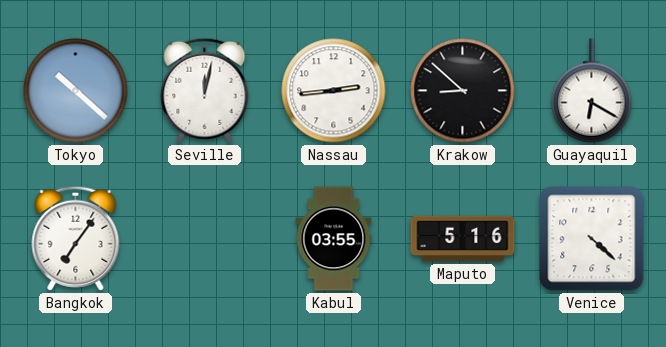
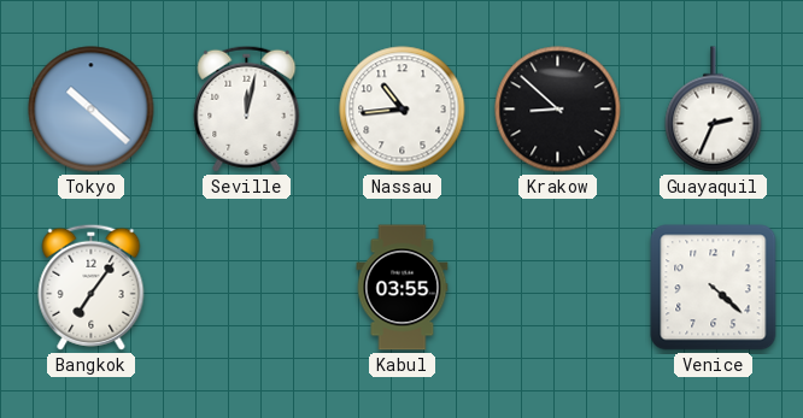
Nassau: 2:44 -> 10:44
Guayaquil: 6:20 -> 2:34
Maputo: 5:16 -> none
